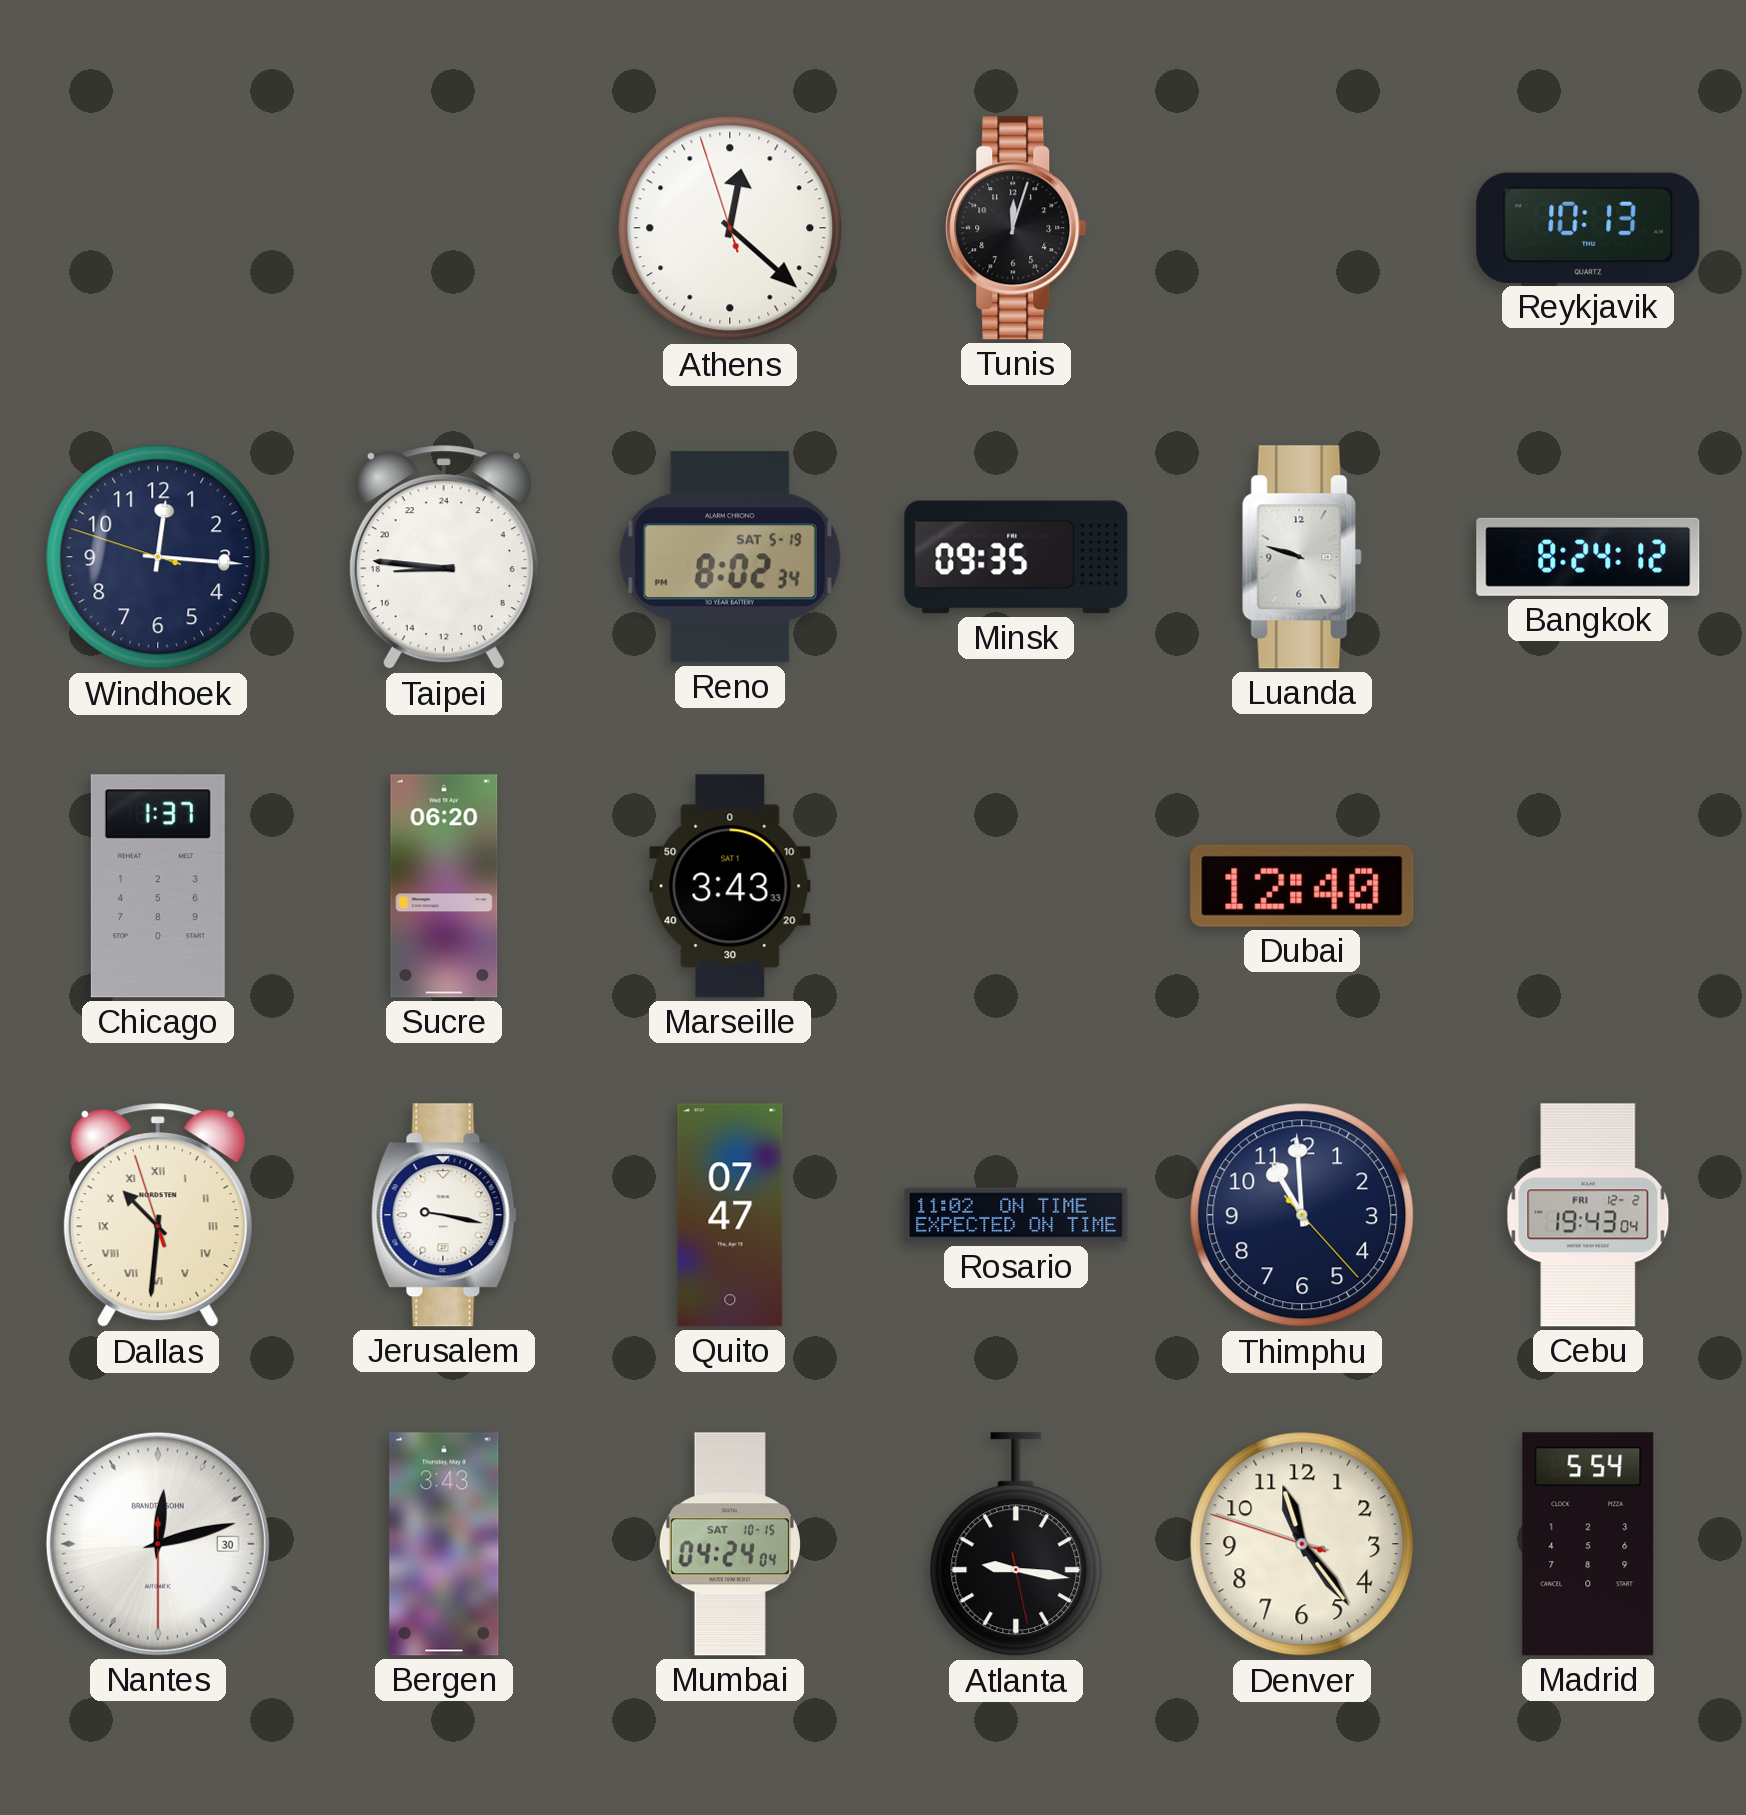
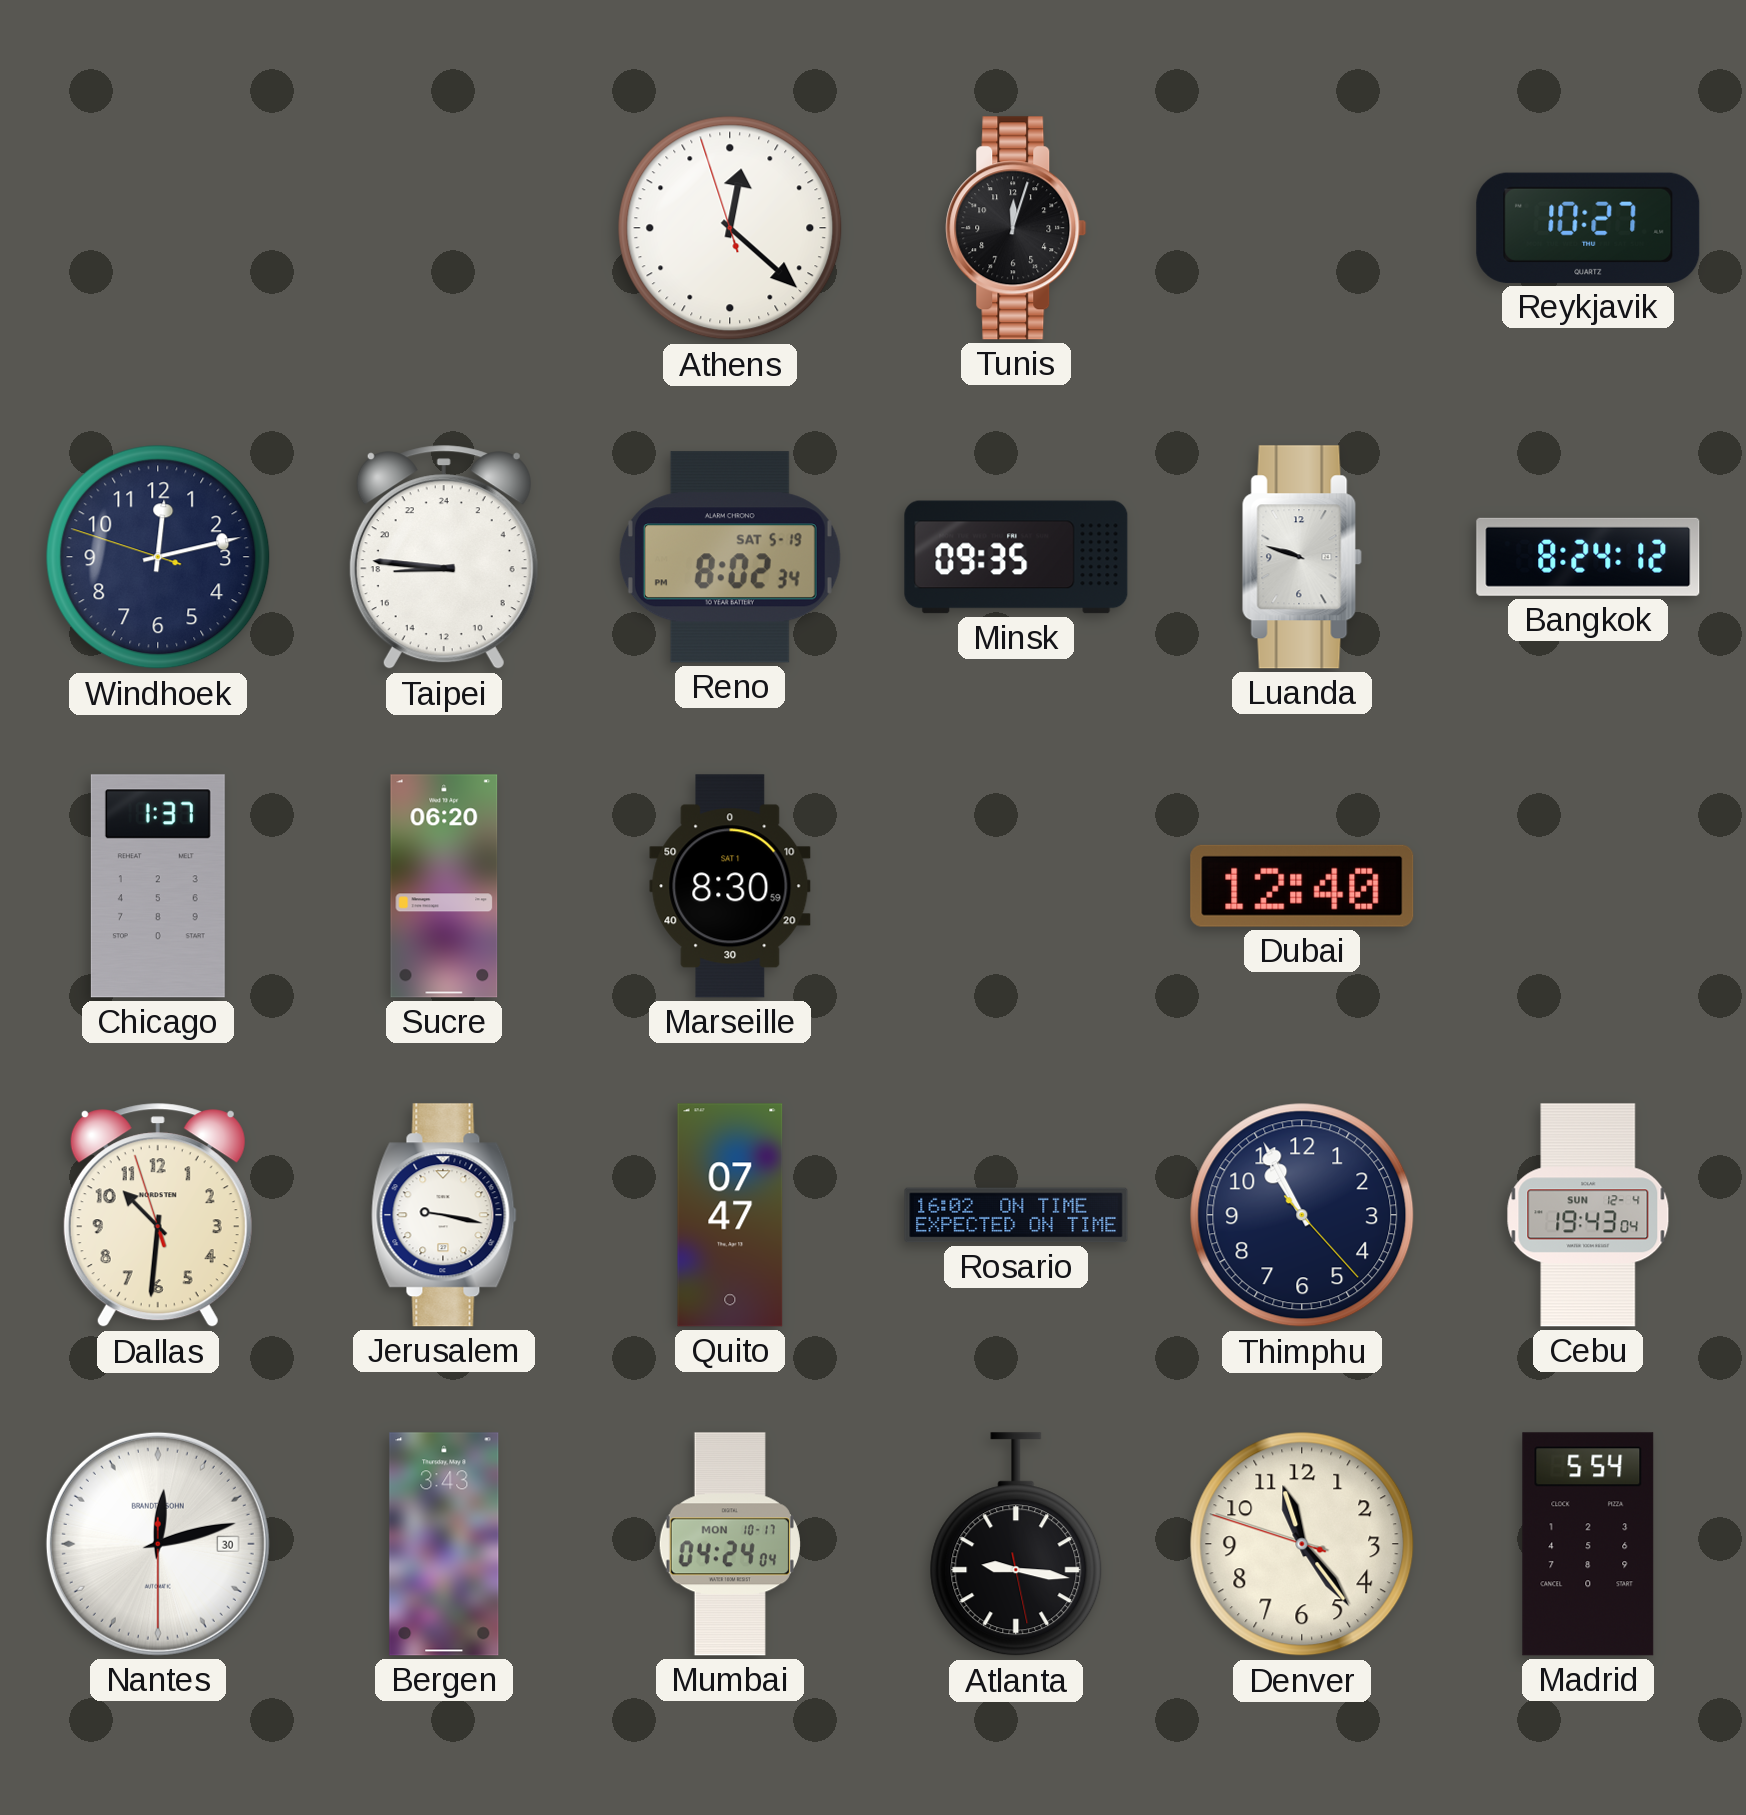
Reykjavik: 10:13 -> 10:27
Windhoek: 12:15 -> 12:12
Marseille: 3:43 -> 8:30
Dallas numerals: Roman -> Arabic
Rosario: 11:02 -> 16:02
Thimphu: 10:59 -> 10:55
Cebu date: FRI 12-2 -> SUN 12-4
Mumbai date: SAT 10-15 -> MON 10-17
